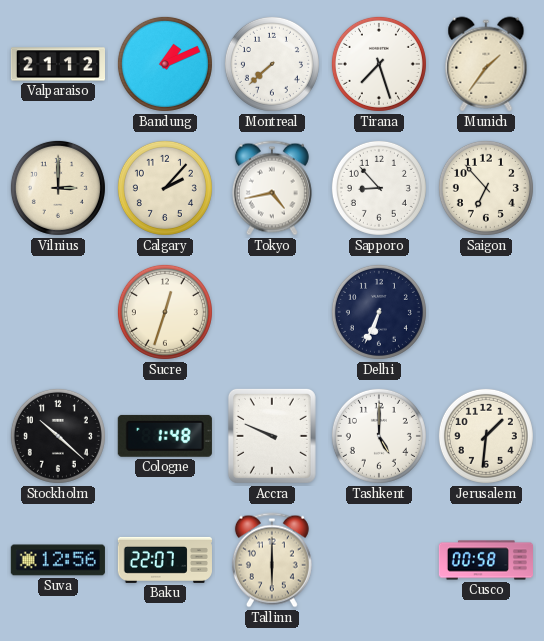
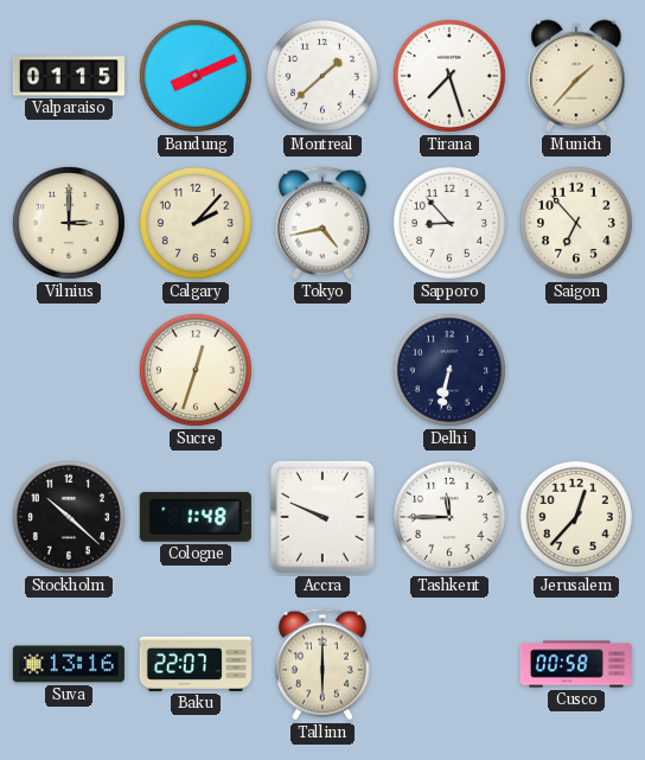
Valparaiso: 21:12 -> 01:15
Bandung: 1:11 -> 8:11
Montreal: 7:38 -> 1:38
Munich: 1:36 -> 1:37
Delhi: 6:34 -> 6:32
Tashkent: 5:00 -> 11:45
Jerusalem: 1:31 -> 12:37
Suva: 12:56 -> 13:16
